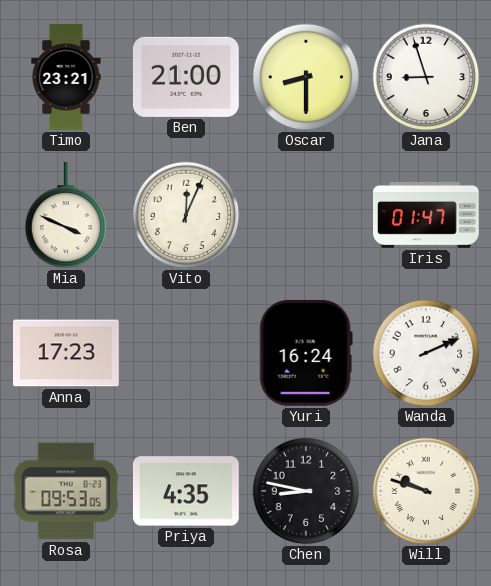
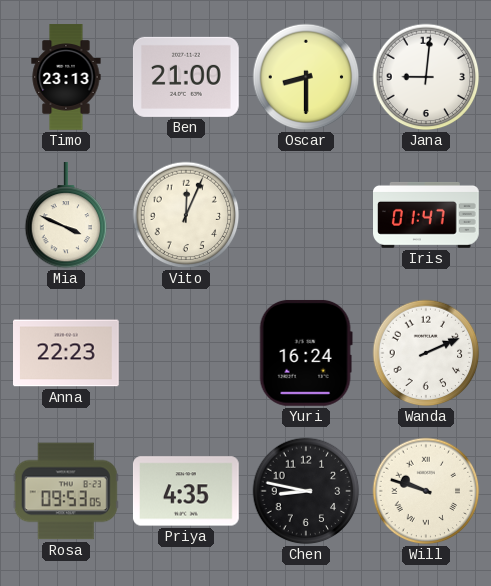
Timo: 23:21 -> 23:13
Jana: 8:57 -> 9:01
Anna: 17:23 -> 22:23
